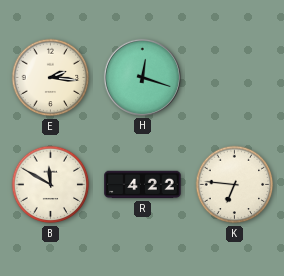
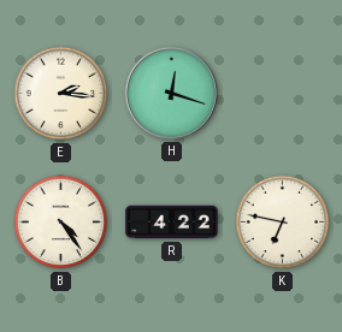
B: 11:50 -> 4:24
K: 6:46 -> 6:47
